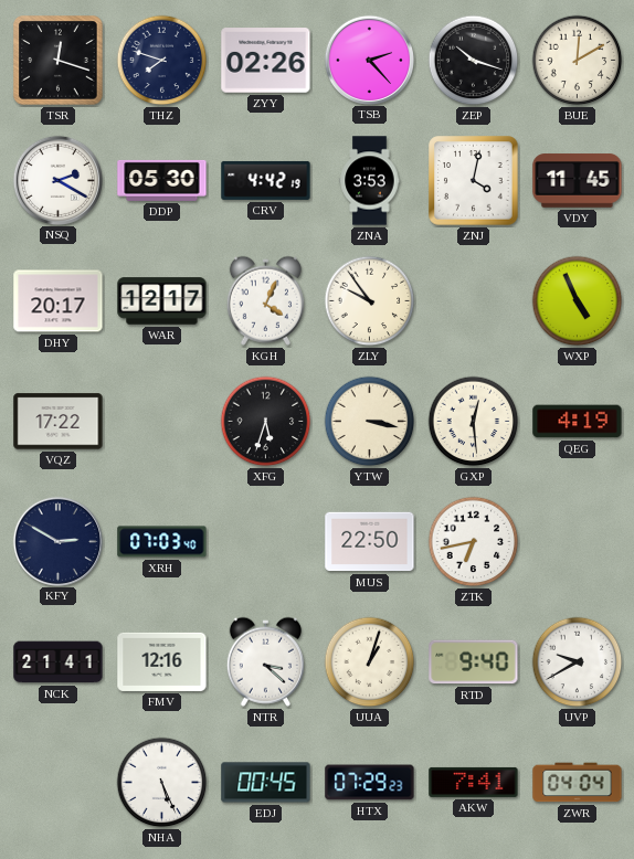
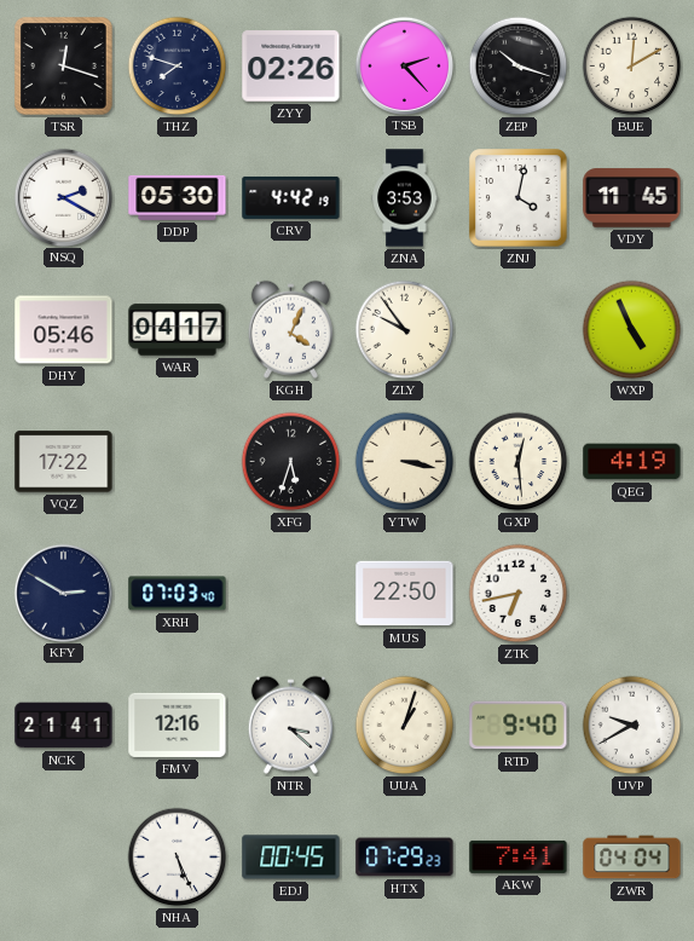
DHY: 20:17 -> 05:46
WAR: 12:17 -> 04:17
